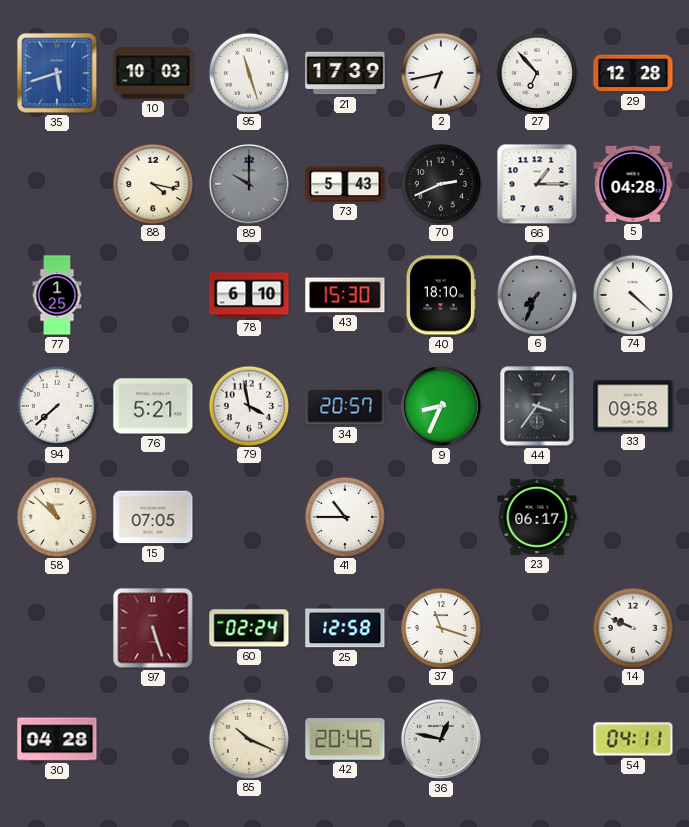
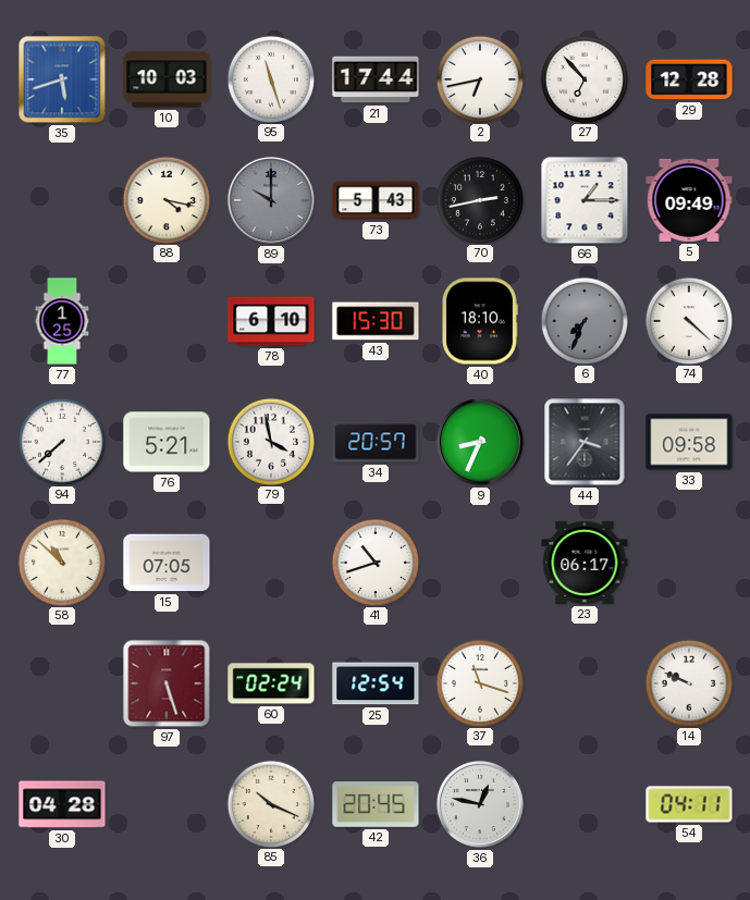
21: 17:39 -> 17:44
70: 2:41 -> 2:43
5: 04:28 -> 09:49
41: 10:45 -> 10:42
25: 12:58 -> 12:54
